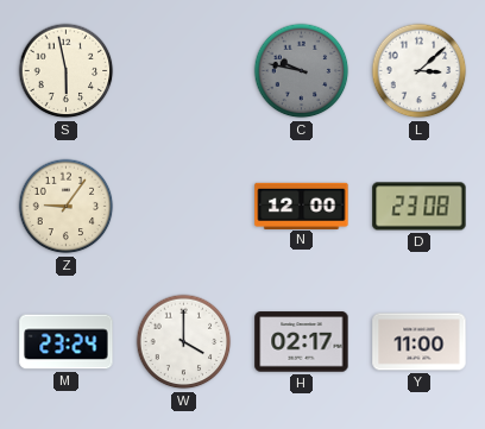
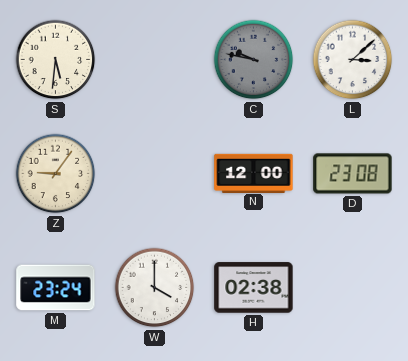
S: 5:58 -> 5:31
H: 02:17 -> 02:38
Y: 11:00 -> none
